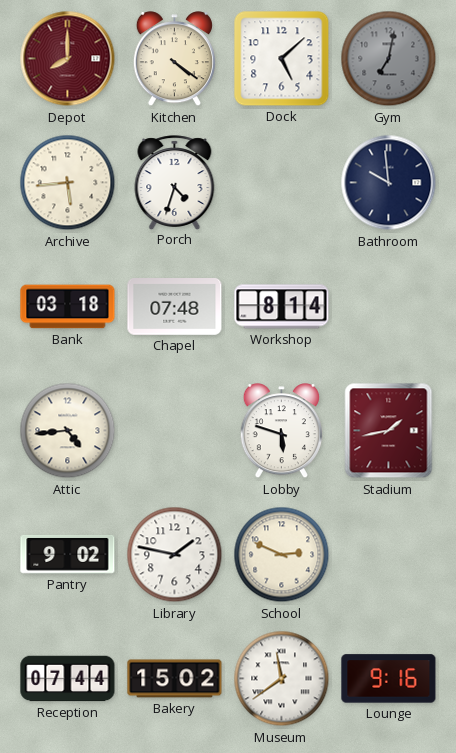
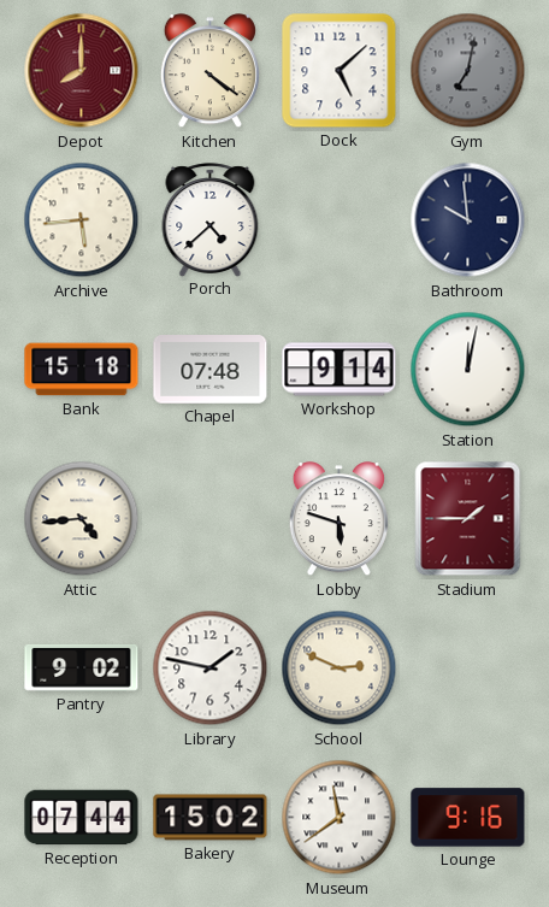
Porch: 4:33 -> 4:38
Bank: 03:18 -> 15:18
Workshop: 8:14 -> 9:14
Station: none -> 12:02
Stadium: 1:43 -> 1:45
